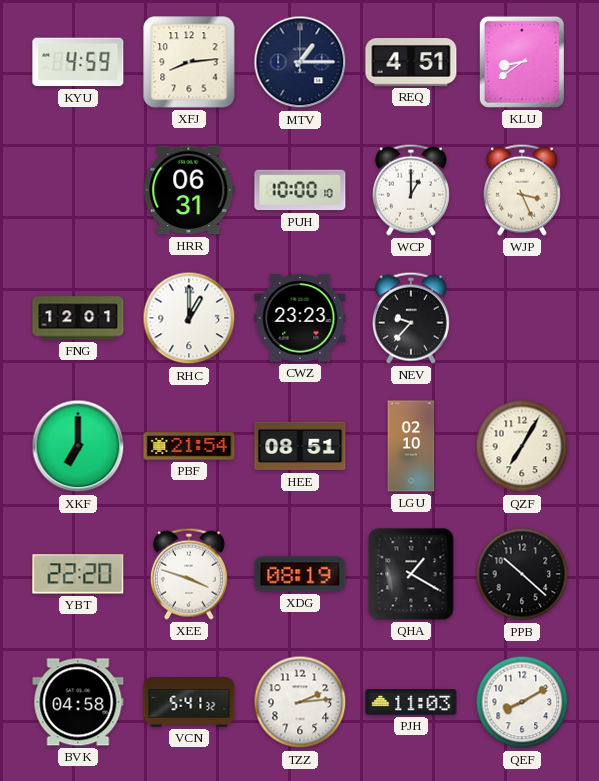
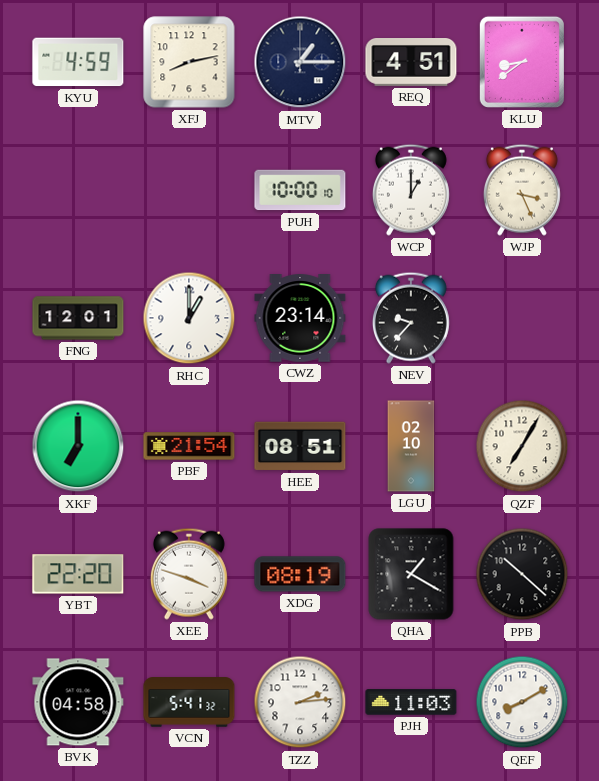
XFJ: 8:14 -> 8:13
HRR: 06:31 -> none
CWZ: 23:23 -> 23:14
